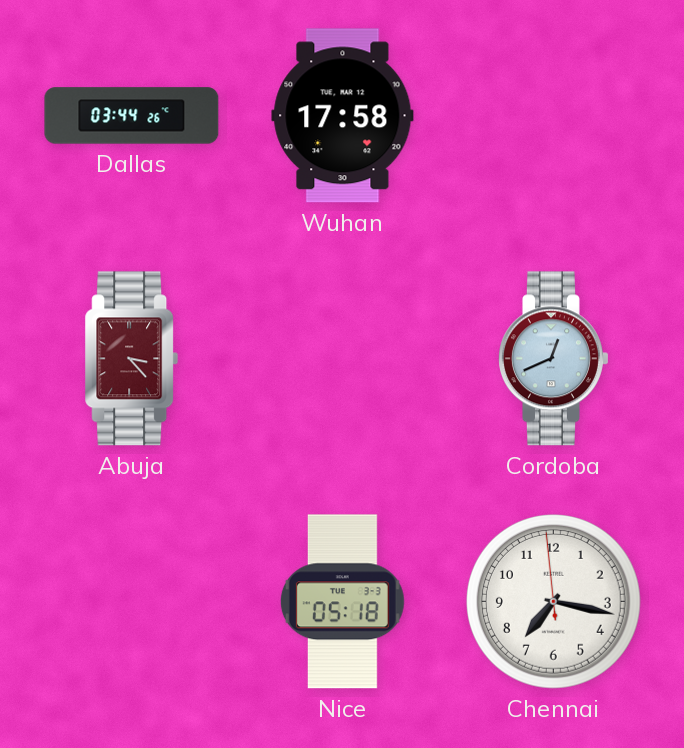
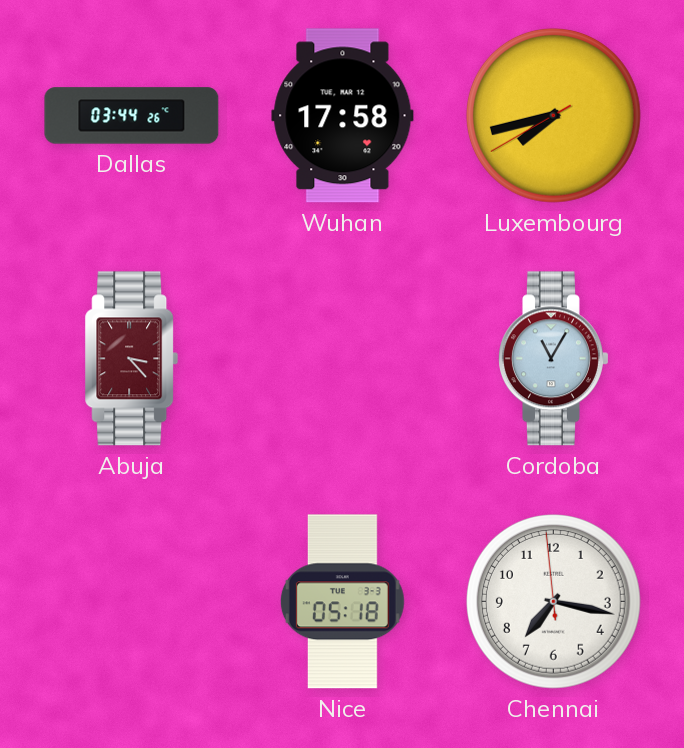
Luxembourg: none -> 7:42
Cordoba: 12:41 -> 11:05
